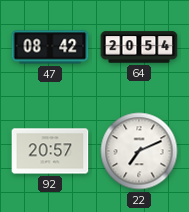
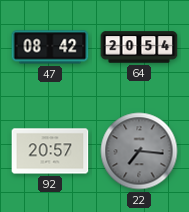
22: 7:11 -> 7:16
22 dial: white -> grey
